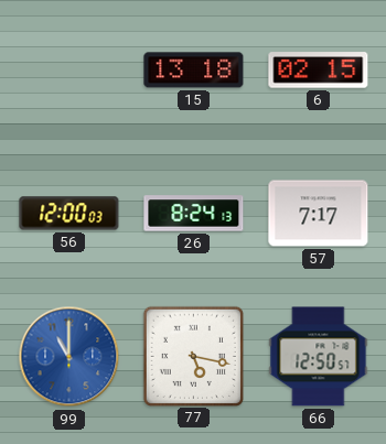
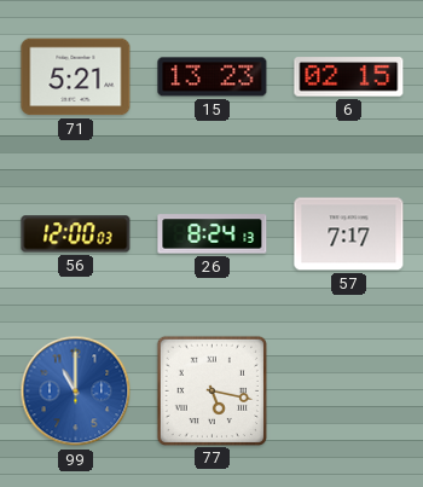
71: none -> 5:21
15: 13:18 -> 13:23
66: 12:50 -> none
